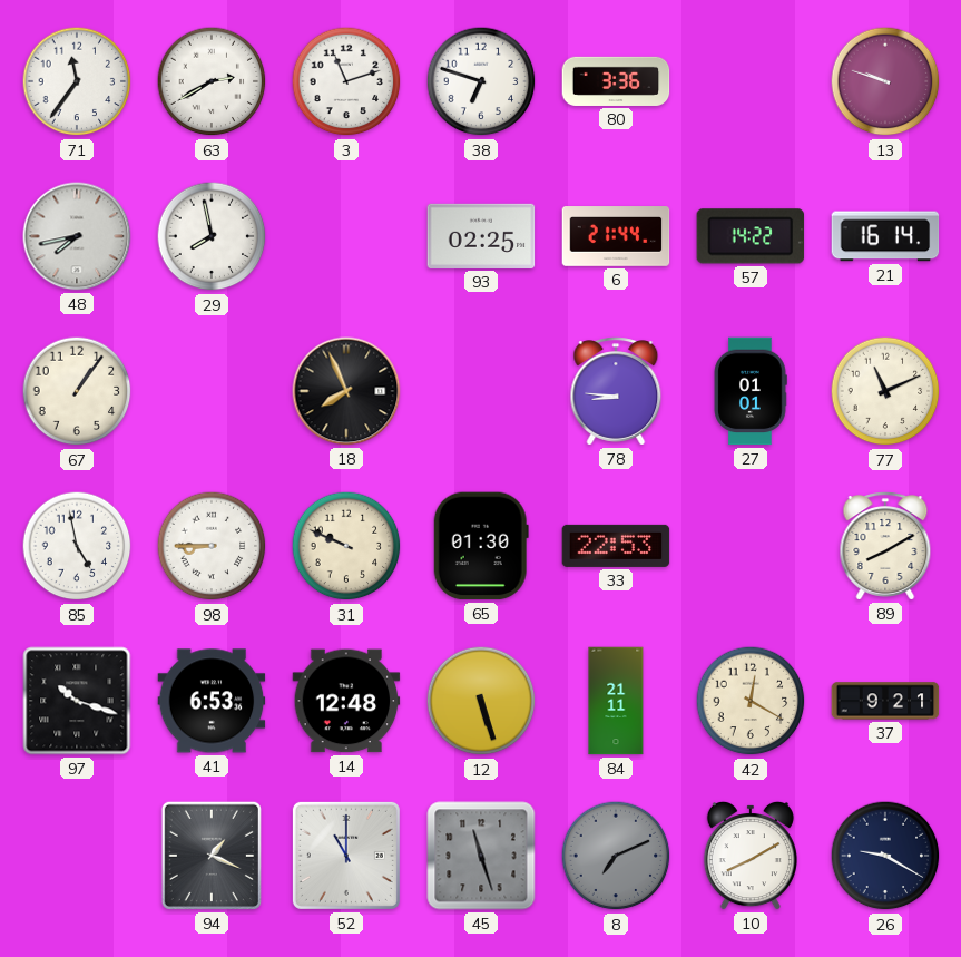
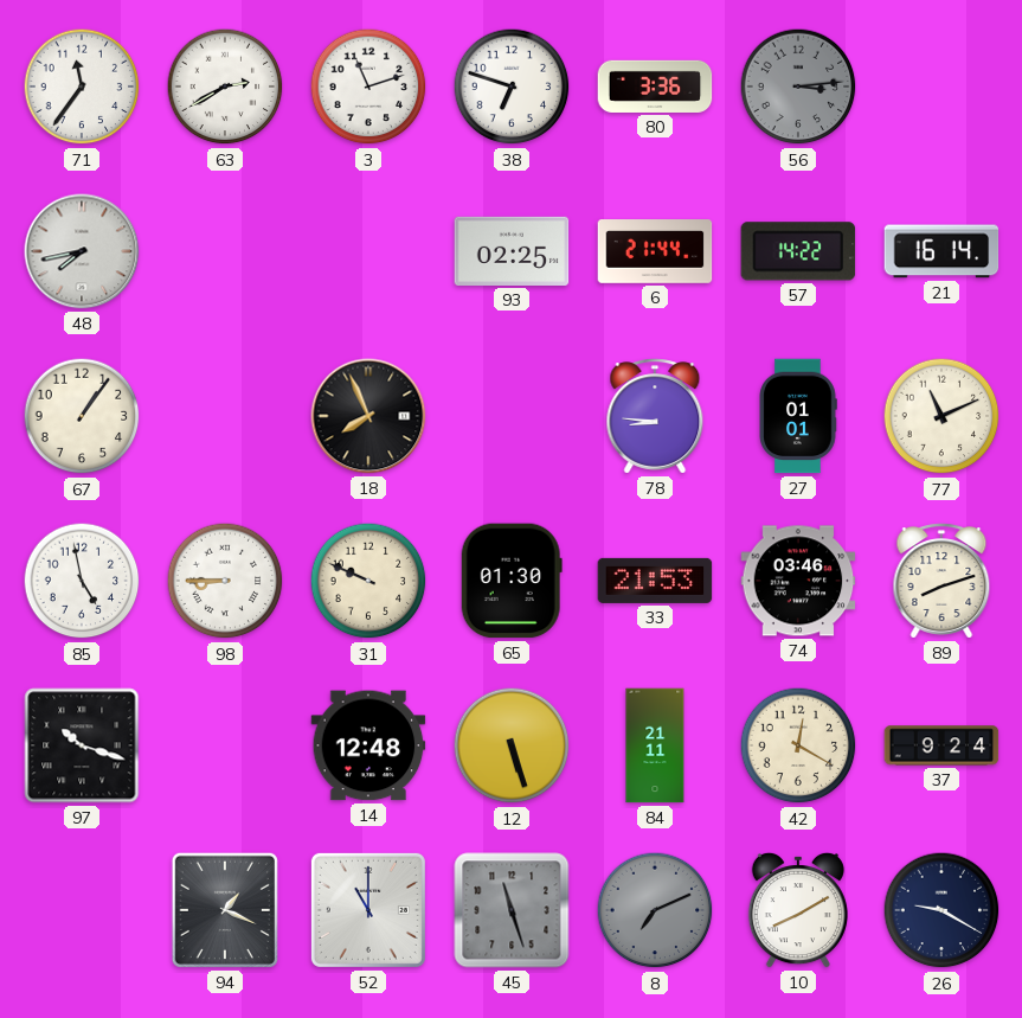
56: none -> 3:14
13: 9:48 -> none
29: 7:58 -> none
33: 22:53 -> 21:53
74: none -> 03:46
89: 8:10 -> 8:12
41: 6:53 -> none
37: 9:21 -> 9:24
